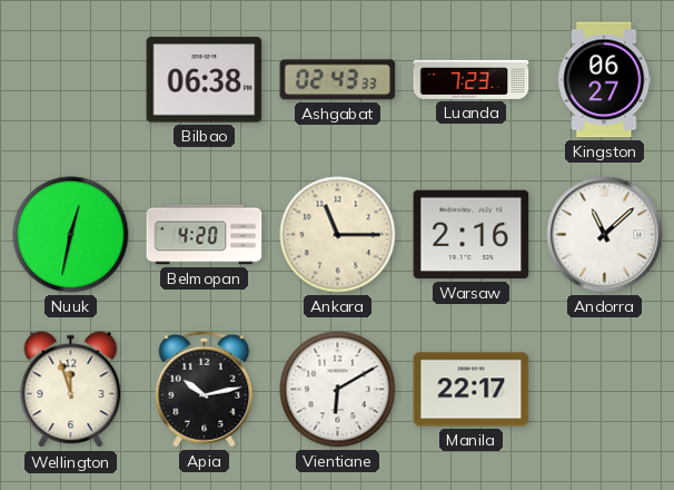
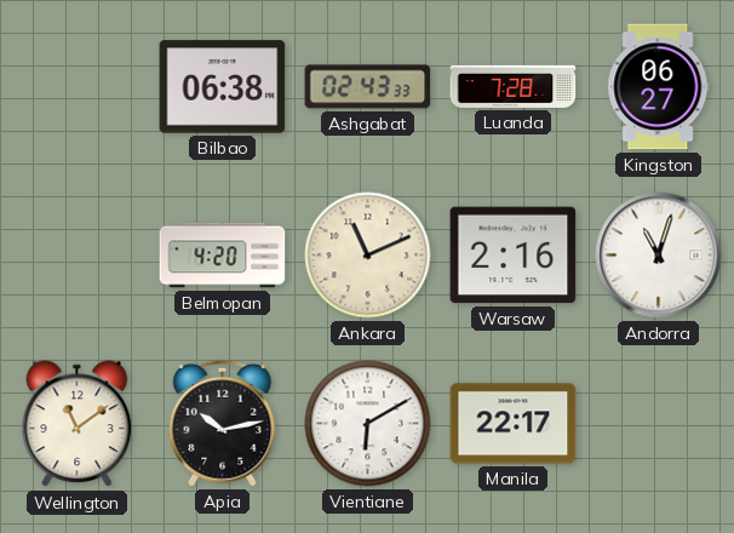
Luanda: 7:23 -> 7:28
Nuuk: 12:32 -> none
Ankara: 11:15 -> 11:11
Andorra: 11:08 -> 11:03
Wellington: 11:57 -> 11:09
